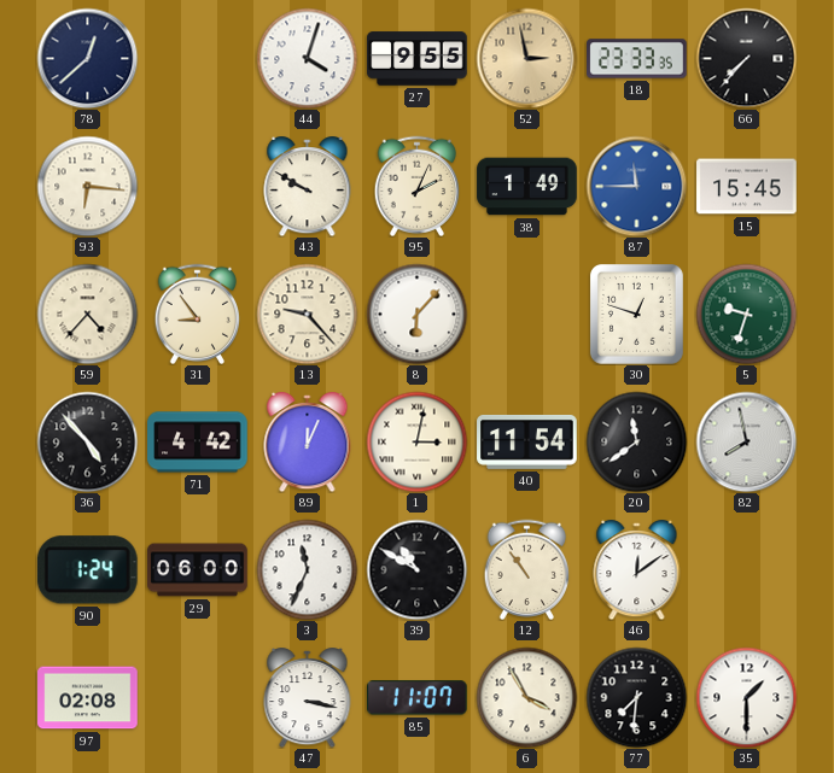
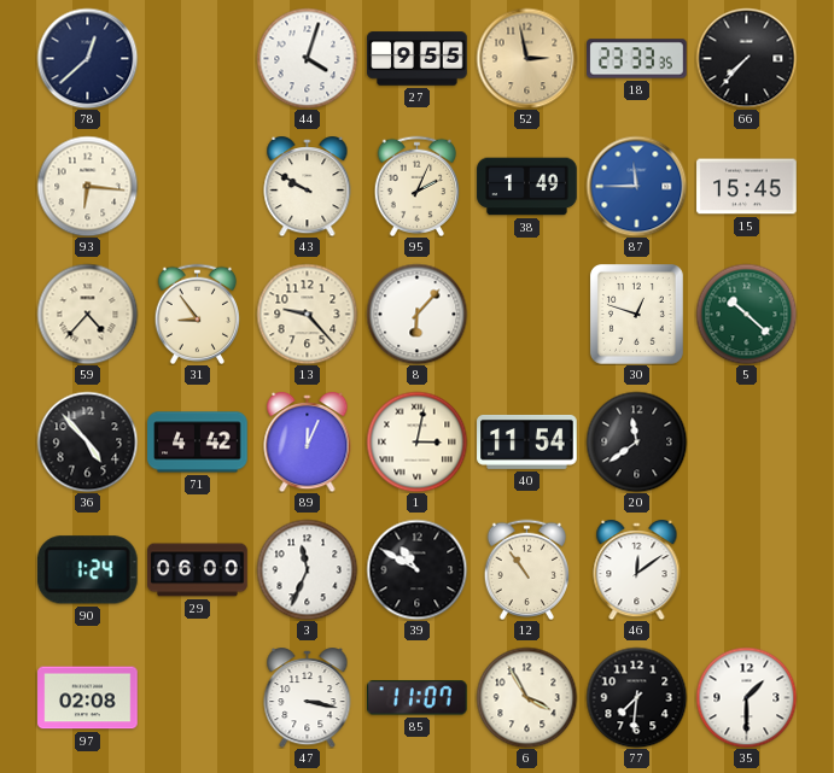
5: 9:33 -> 10:22
82: 7:58 -> none
